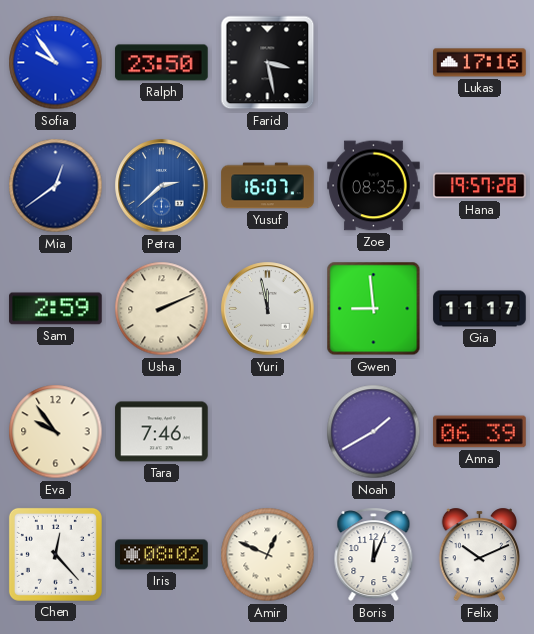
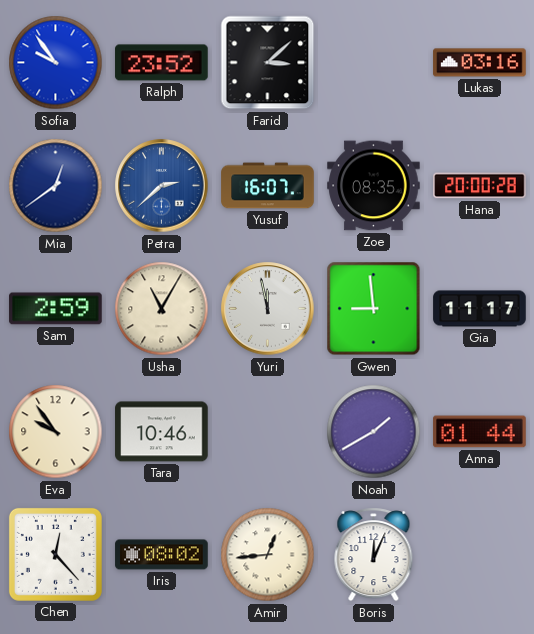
Ralph: 23:50 -> 23:52
Farid: 3:28 -> 3:08
Lukas: 17:16 -> 03:16
Hana: 19:57 -> 20:00
Usha: 2:11 -> 11:05
Tara: 7:46 -> 10:46
Anna: 06:39 -> 01:44
Amir: 12:49 -> 12:44
Felix: 10:11 -> none
